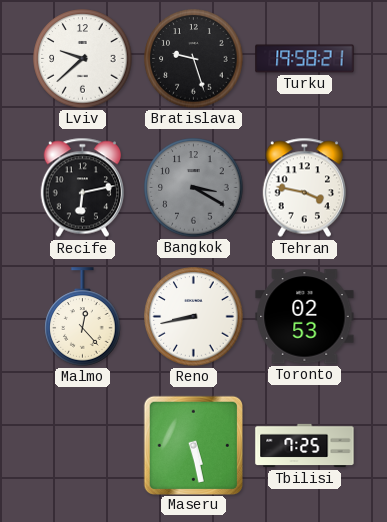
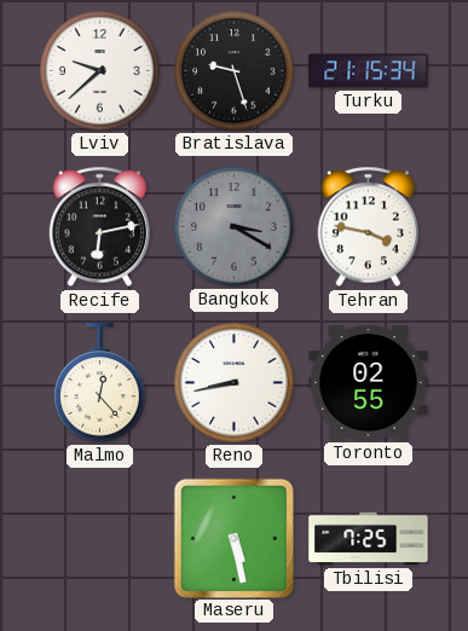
Turku: 19:58 -> 21:15
Toronto: 02:53 -> 02:55
